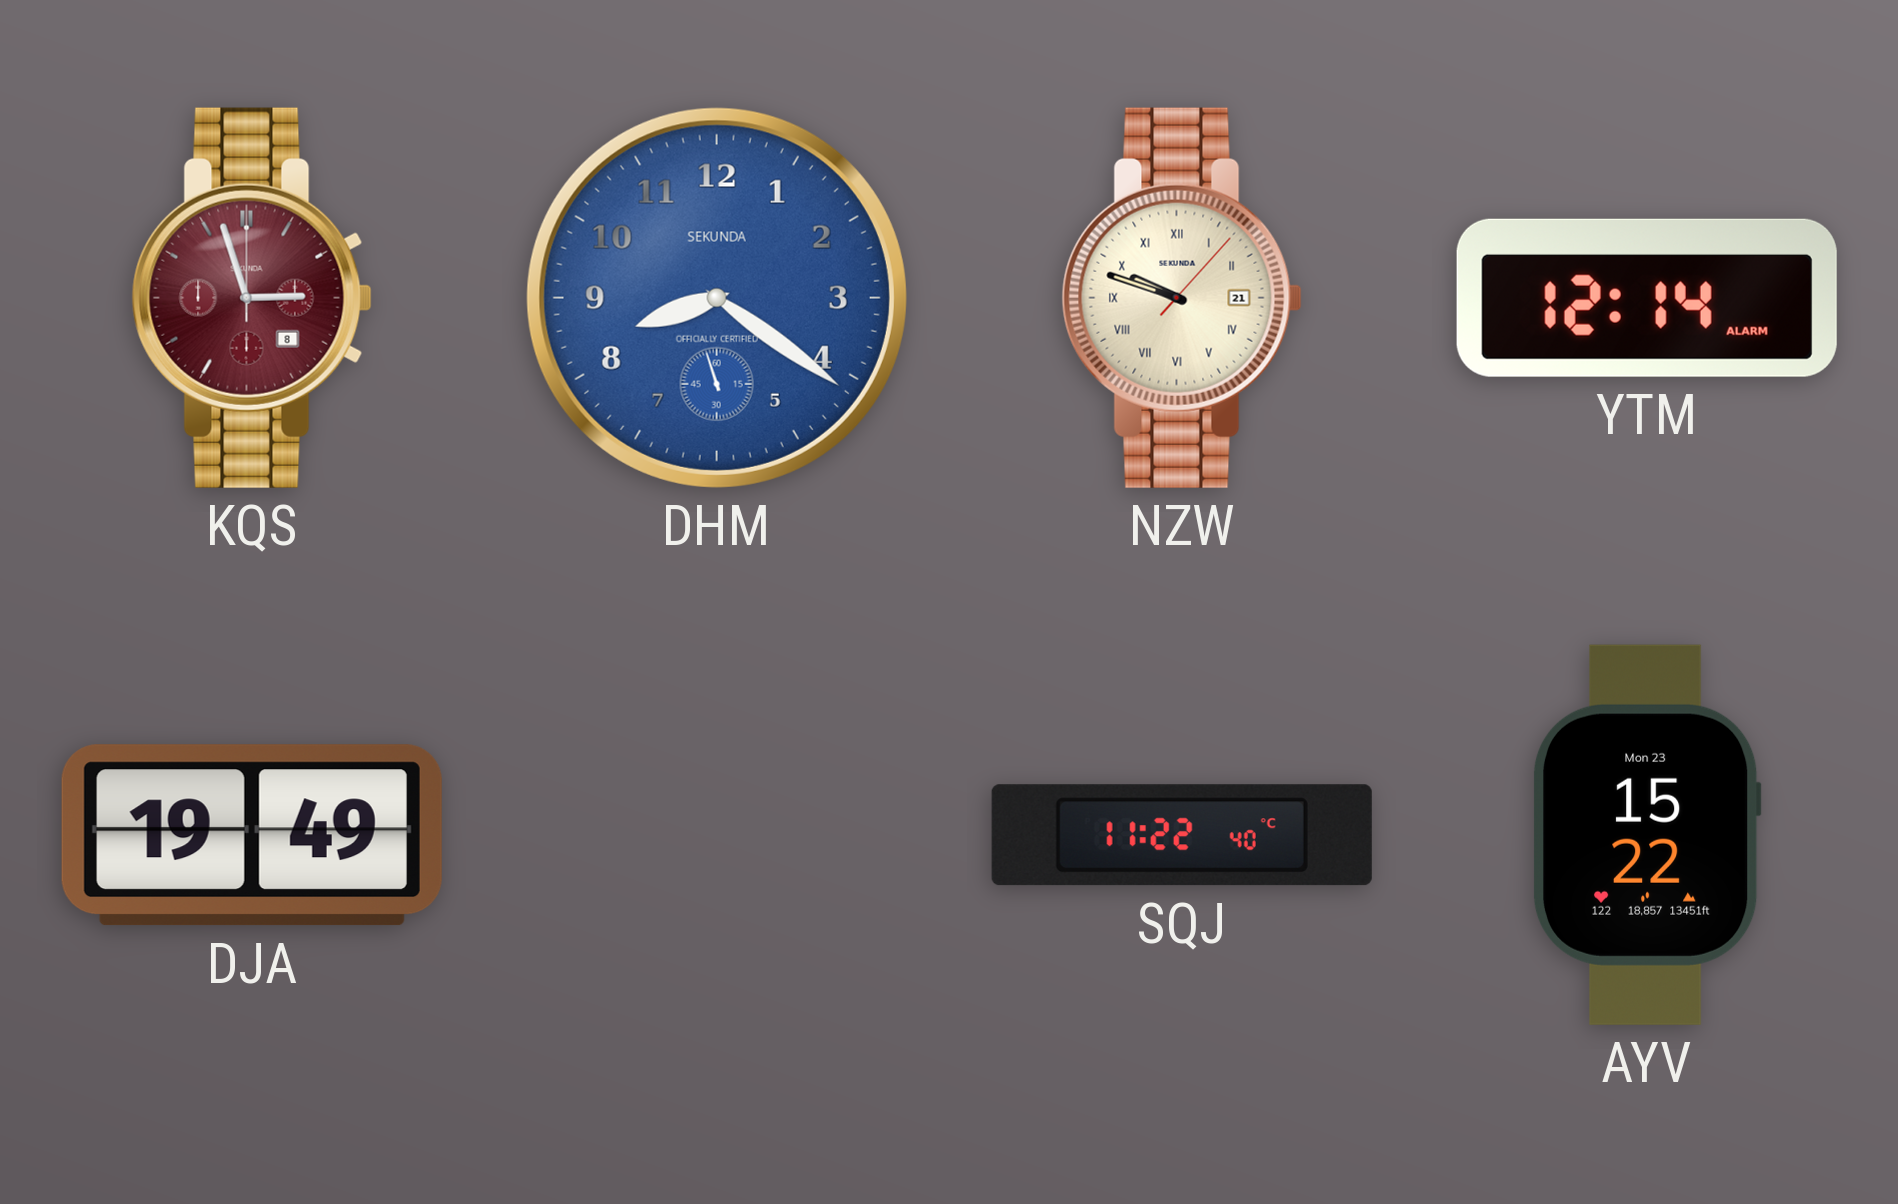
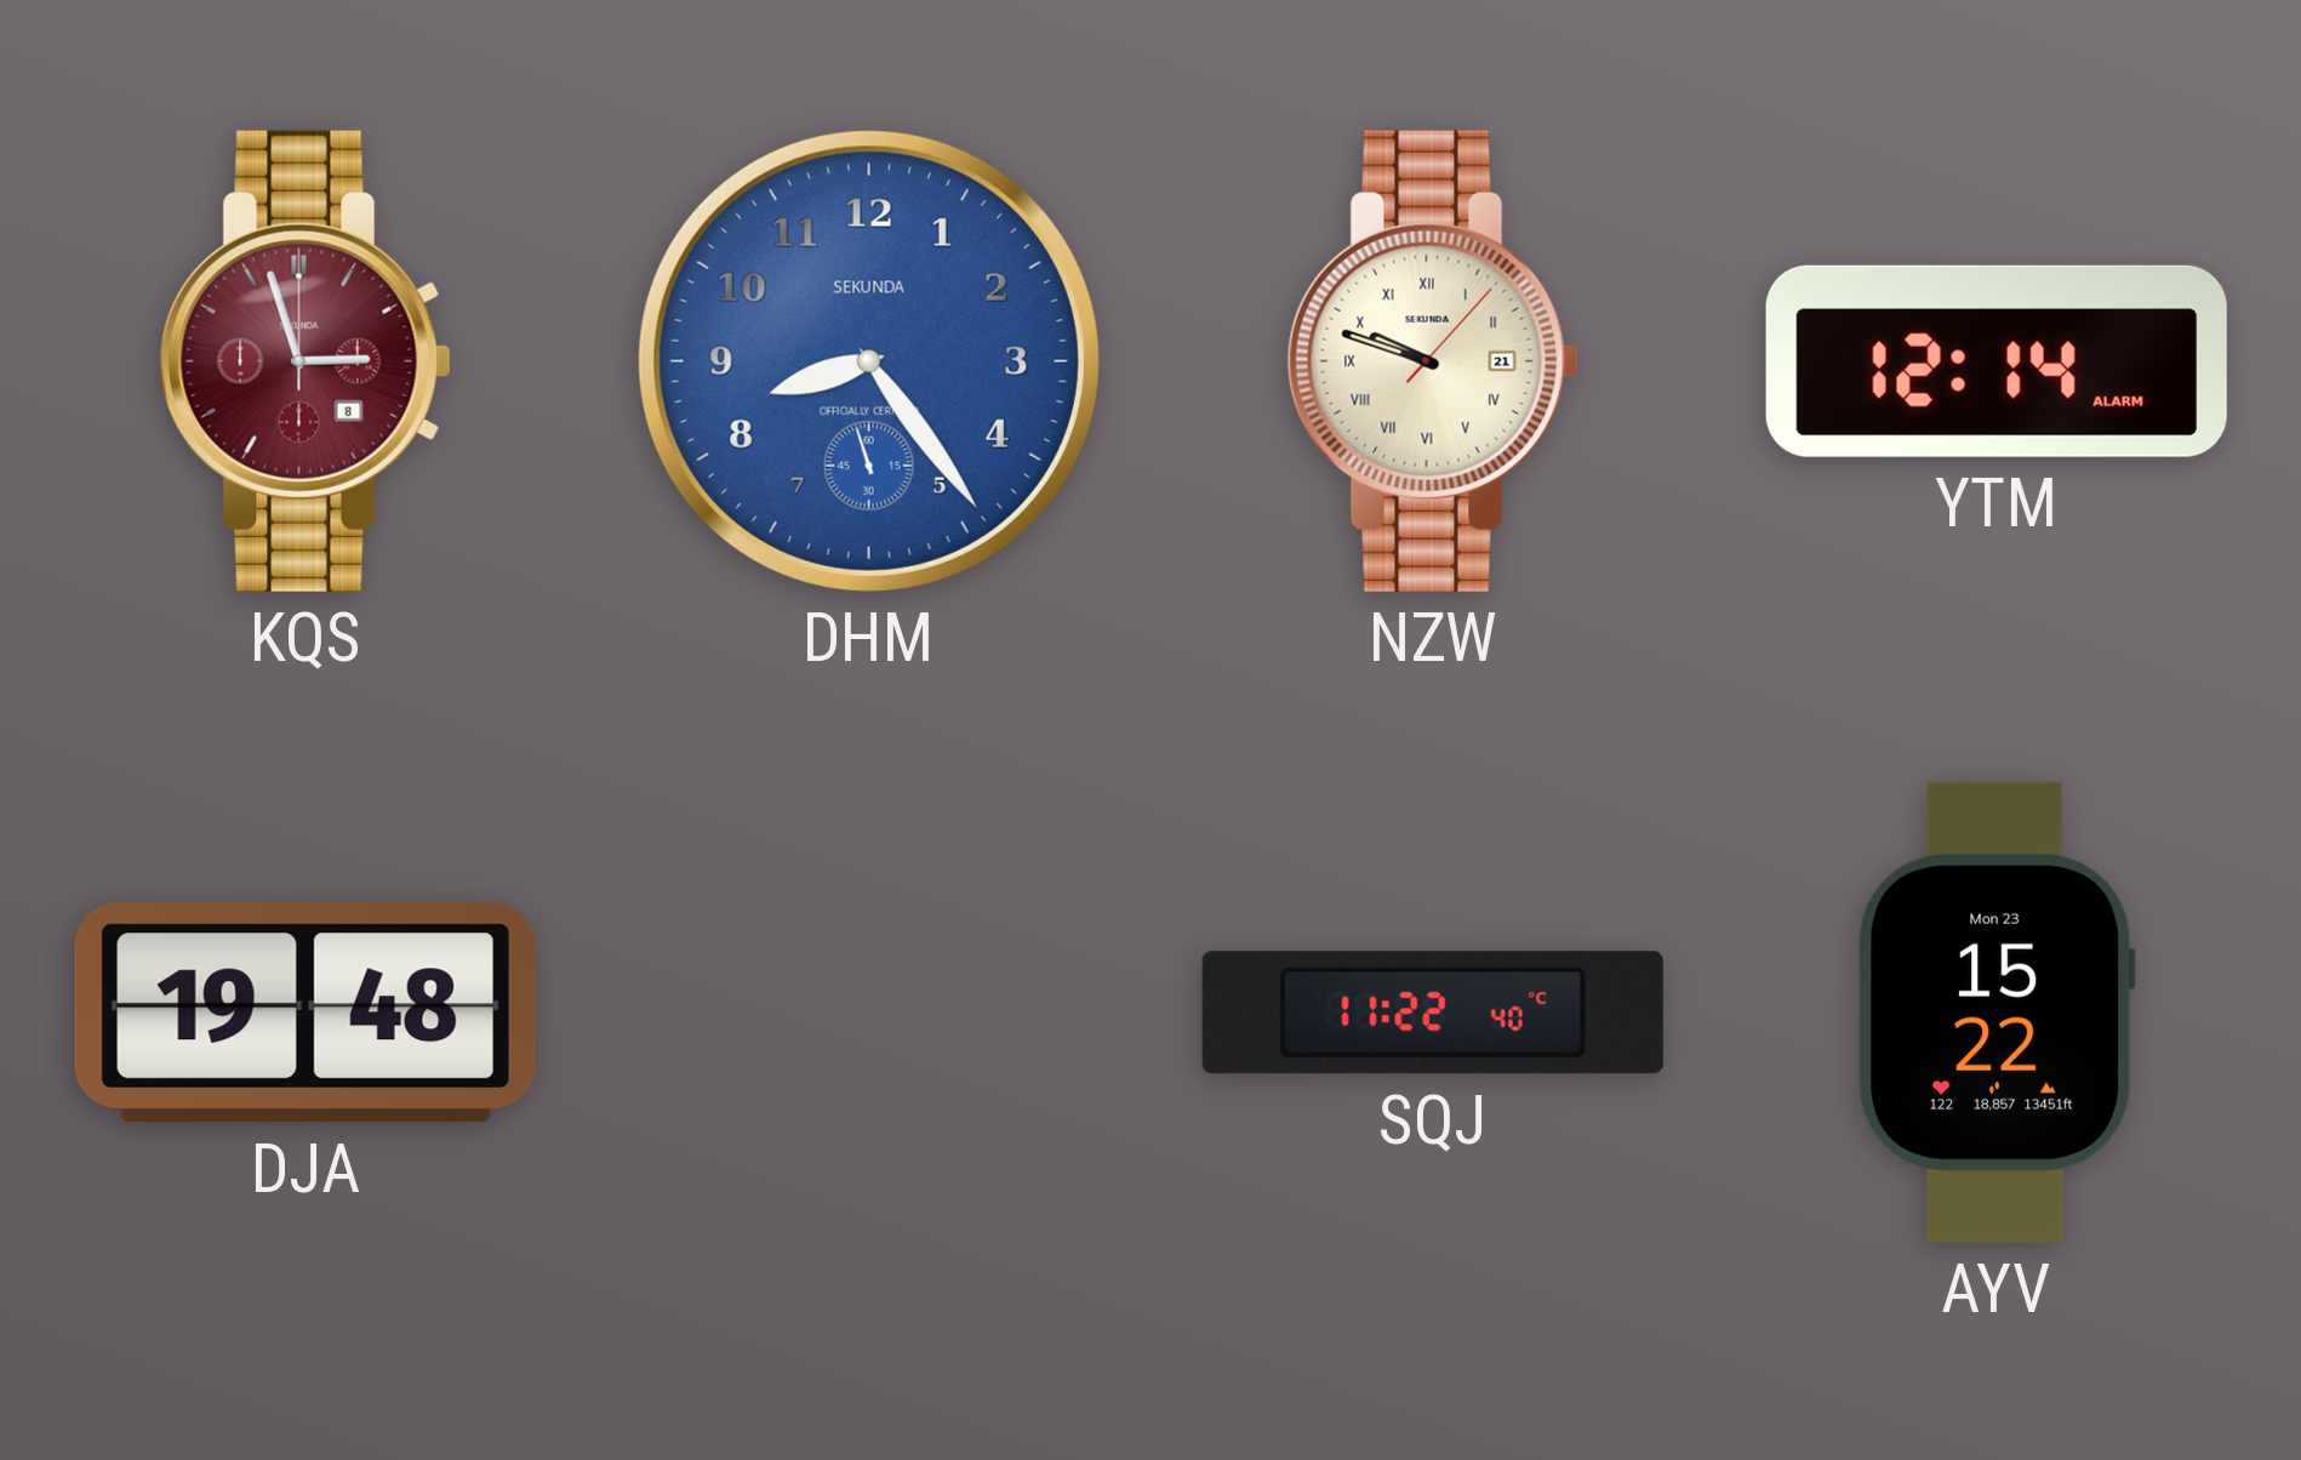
DHM: 8:20 -> 8:23
DJA: 19:49 -> 19:48
